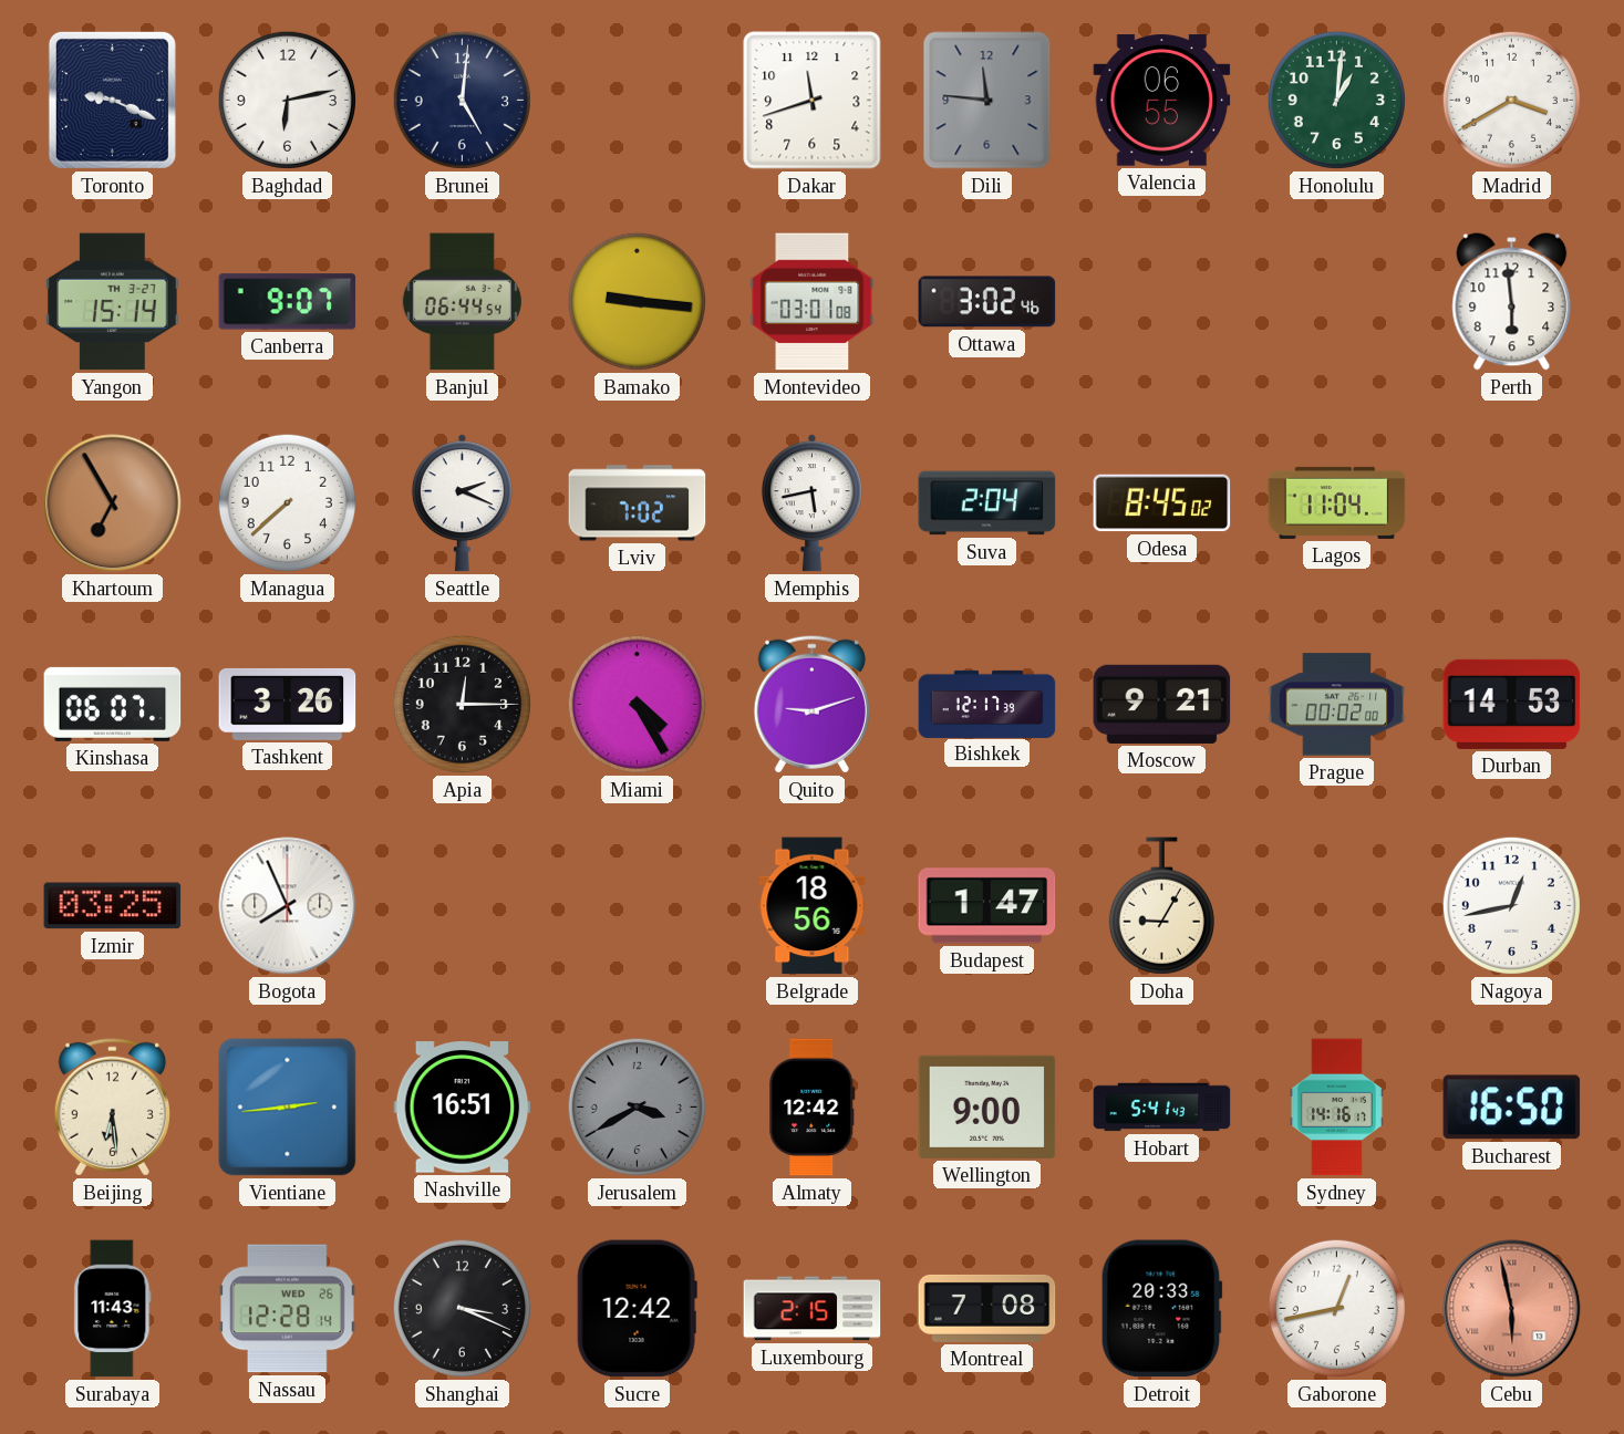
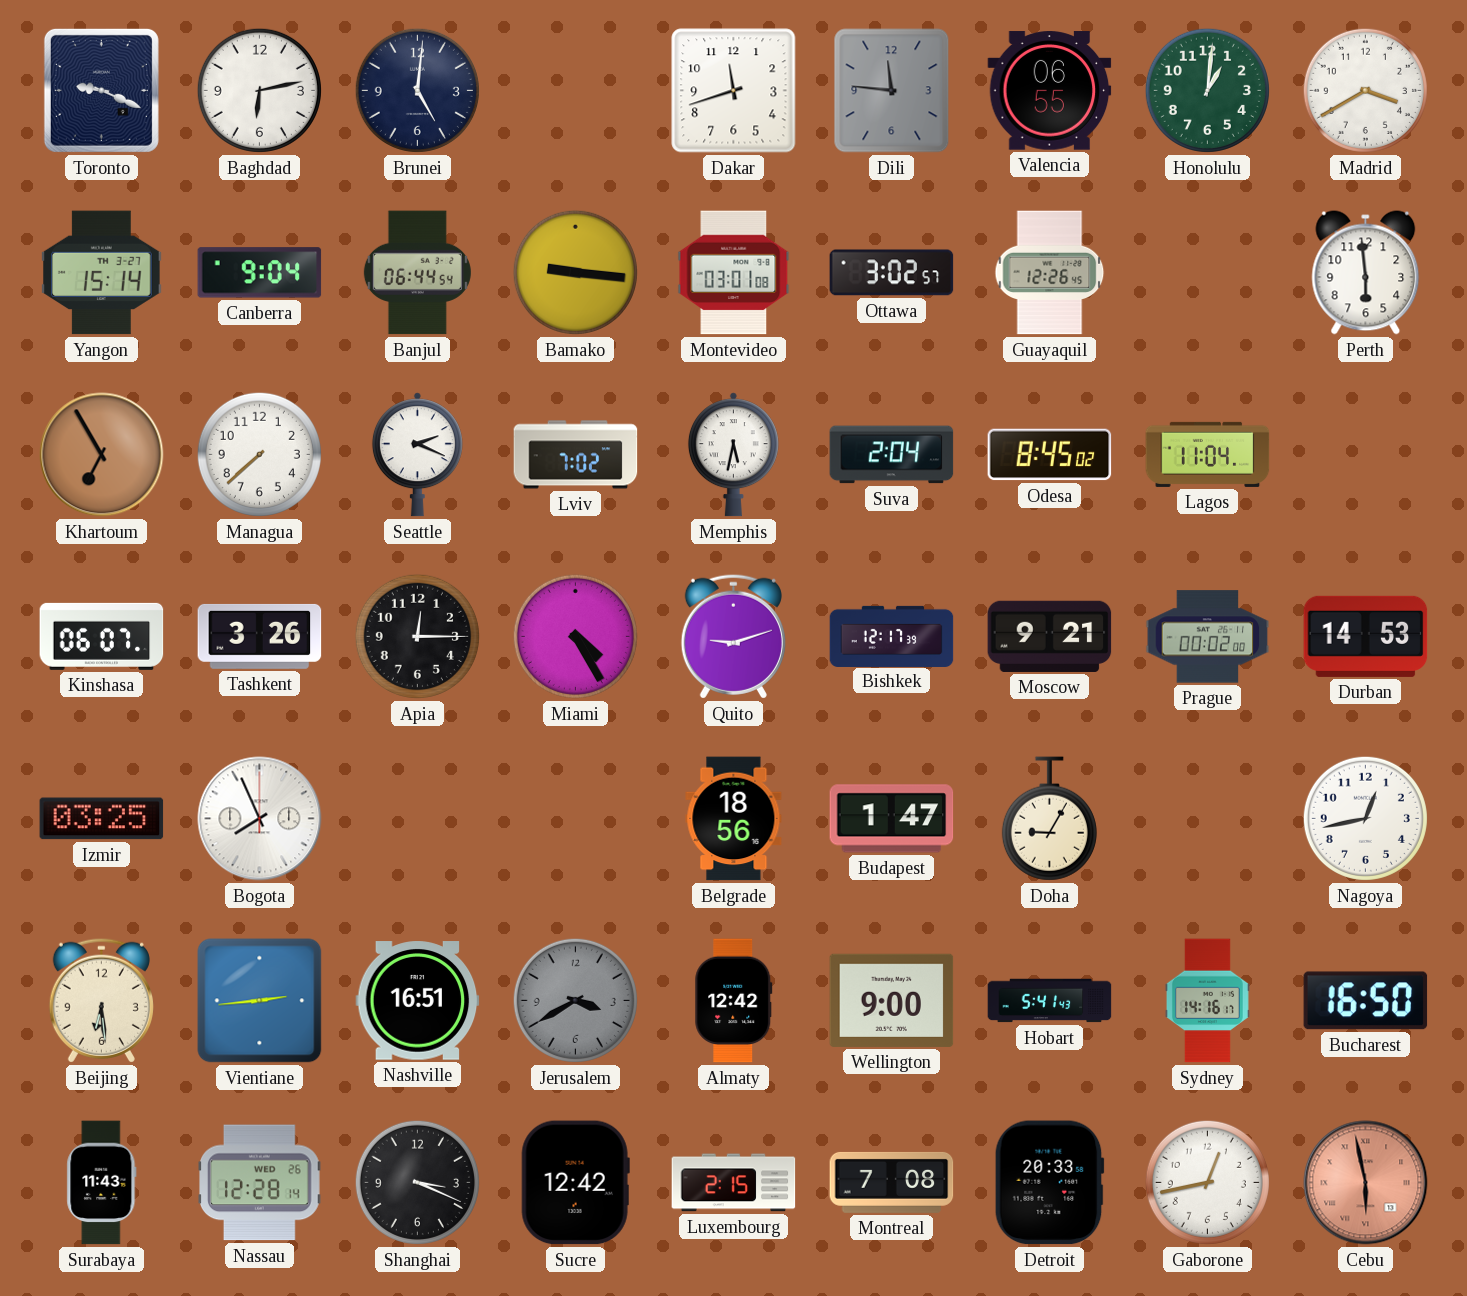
Canberra: 9:07 -> 9:04
Ottawa: 3:02:46 -> 3:02:57
Guayaquil: none -> 12:26
Memphis: 5:43 -> 5:32
